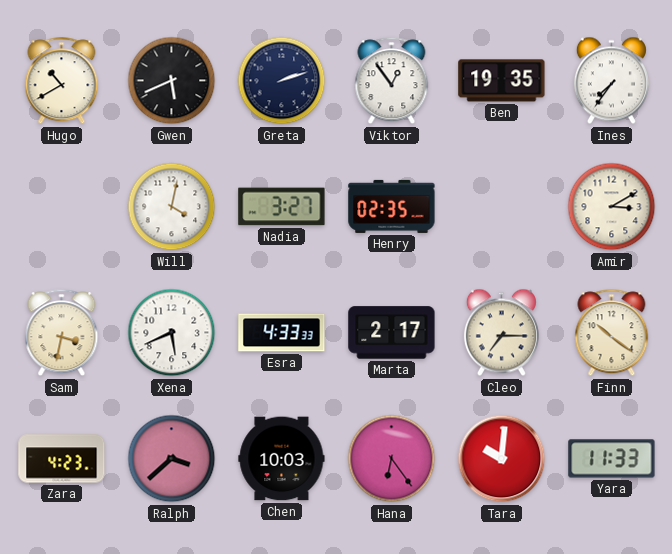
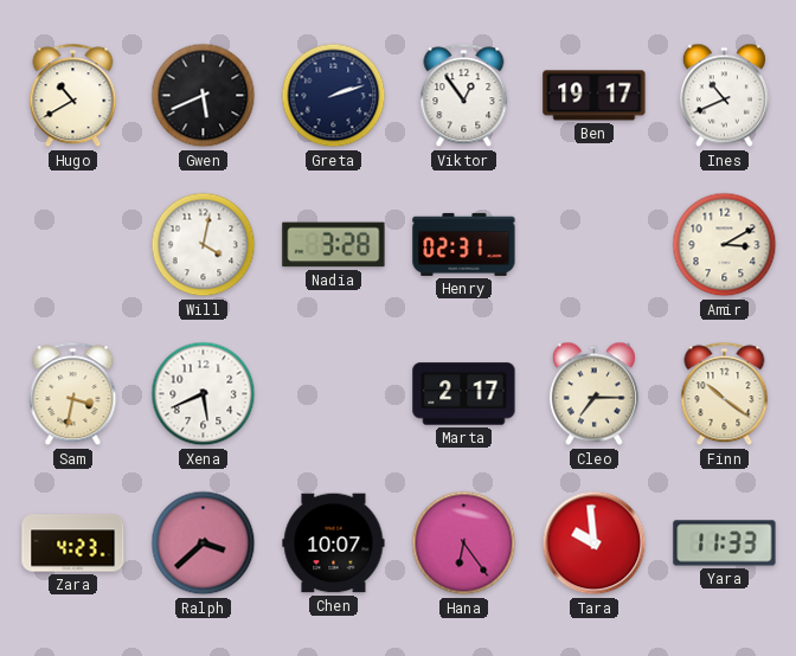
Ben: 19:35 -> 19:17
Ines: 7:36 -> 10:41
Nadia: 3:27 -> 3:28
Henry: 02:35 -> 02:31
Esra: 4:33 -> none
Chen: 10:03 -> 10:07
Tara: 10:01 -> 9:59
